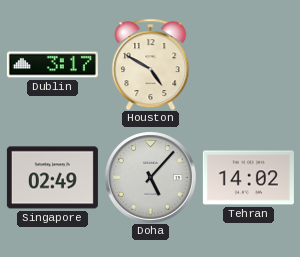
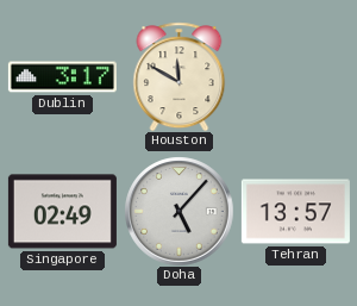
Houston: 4:50 -> 11:50
Tehran: 14:02 -> 13:57
